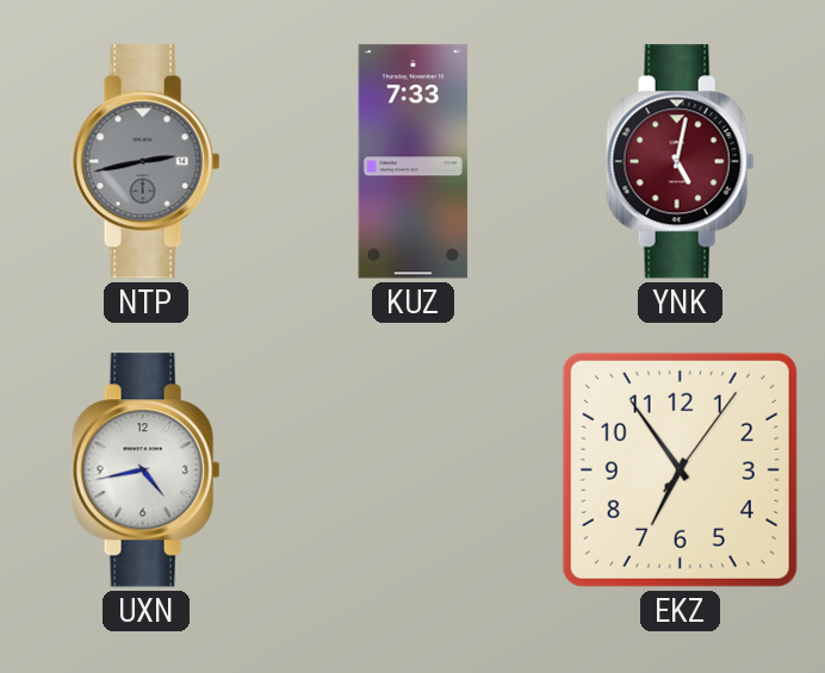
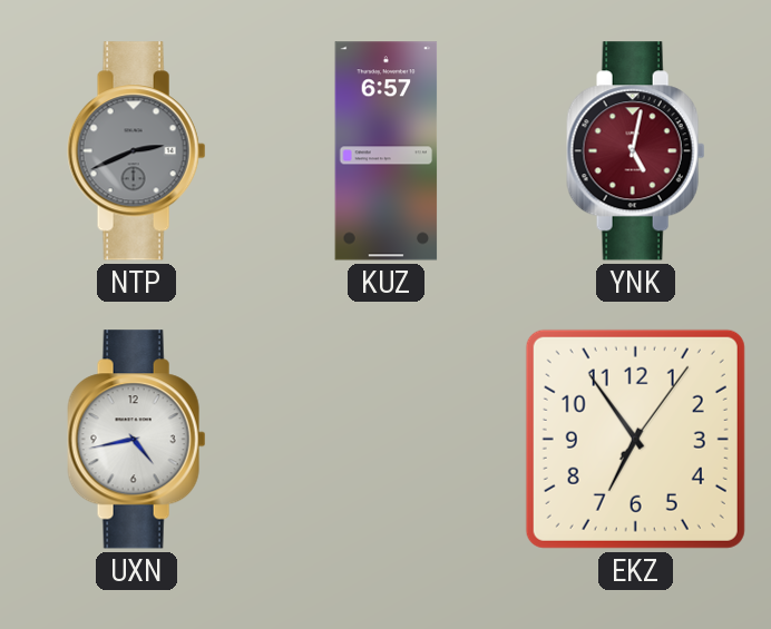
NTP: 2:43 -> 2:41
KUZ: 7:33 -> 6:57
